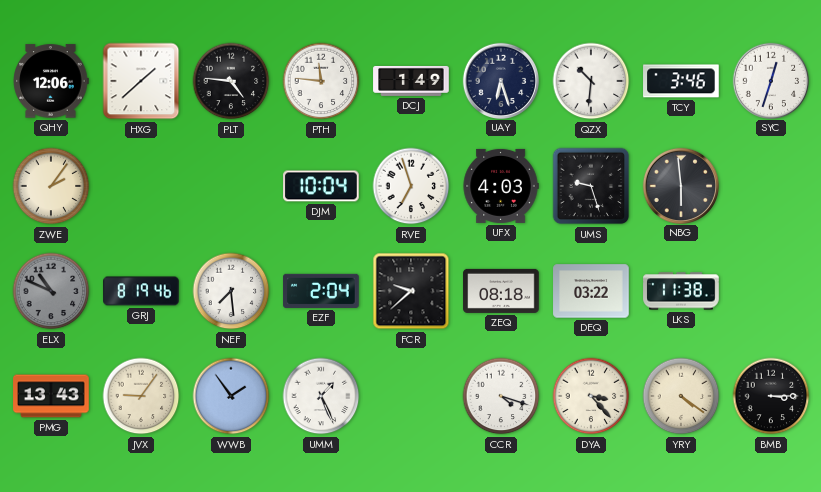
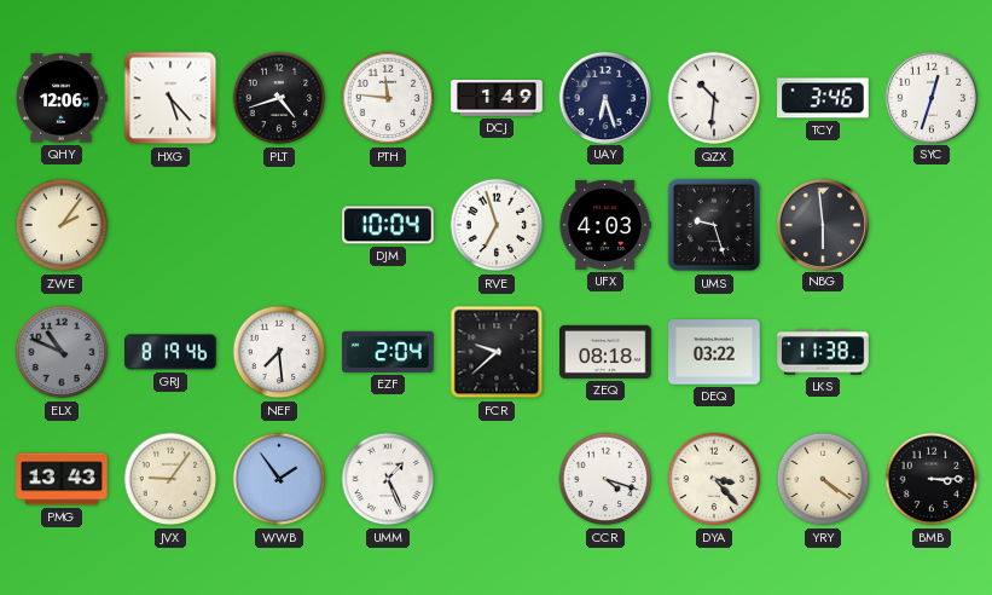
HXG: 1:38 -> 5:23
PLT: 4:46 -> 4:42
